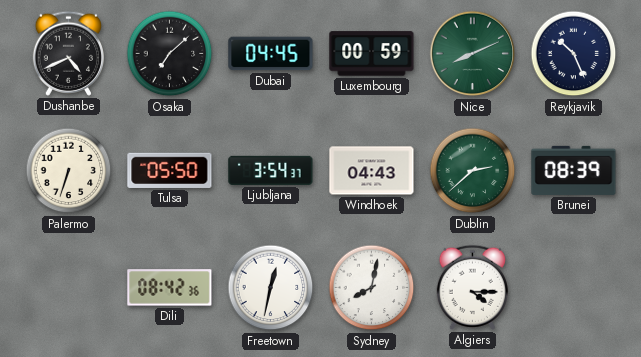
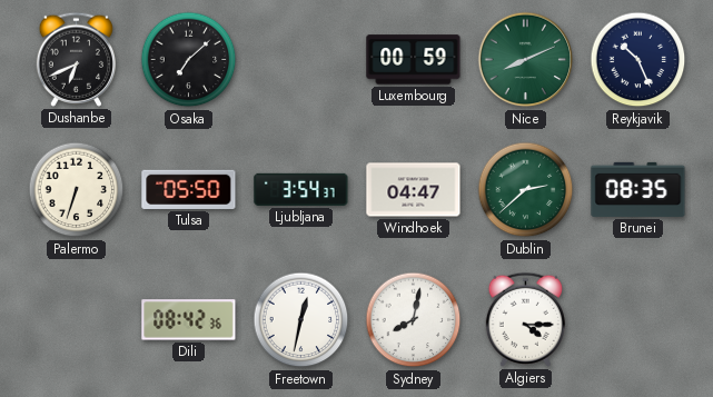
Dushanbe: 4:41 -> 6:41
Dubai: 04:45 -> none
Windhoek: 04:43 -> 04:47
Brunei: 08:39 -> 08:35
